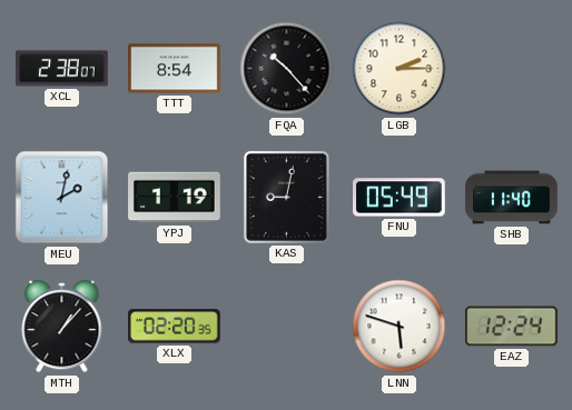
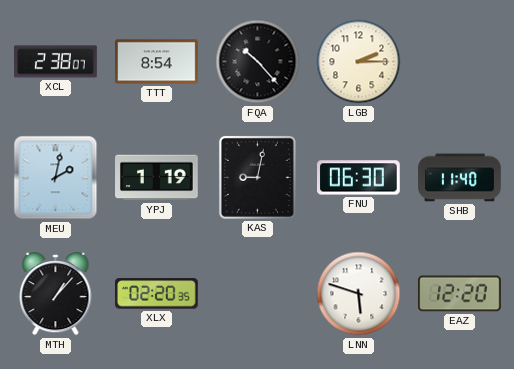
FNU: 05:49 -> 06:30
EAZ: 12:24 -> 12:20
